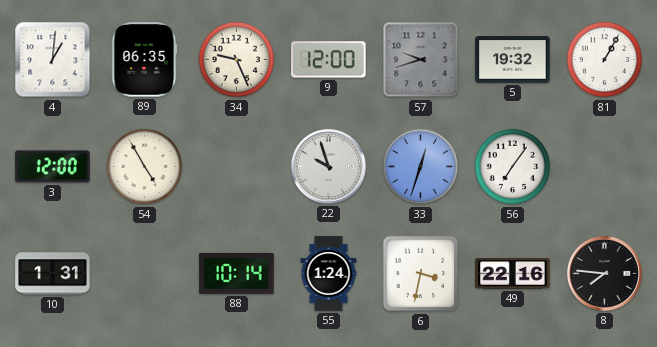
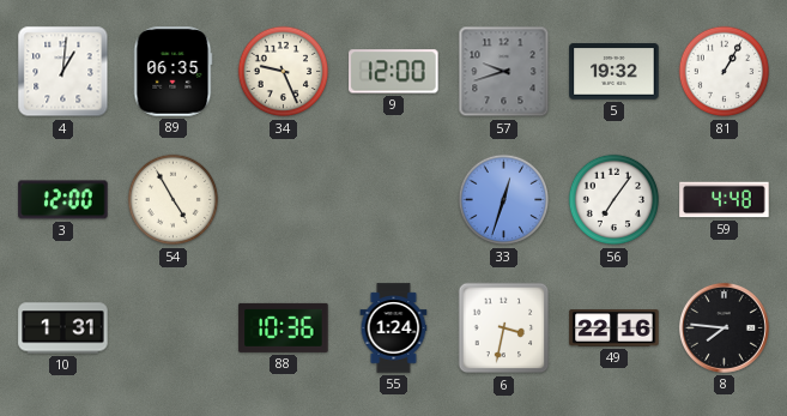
22: 9:57 -> none
59: none -> 4:48
88: 10:14 -> 10:36
